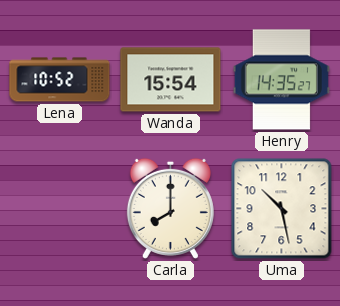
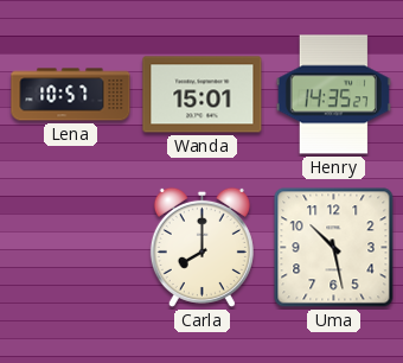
Lena: 10:52 -> 10:57
Wanda: 15:54 -> 15:01
